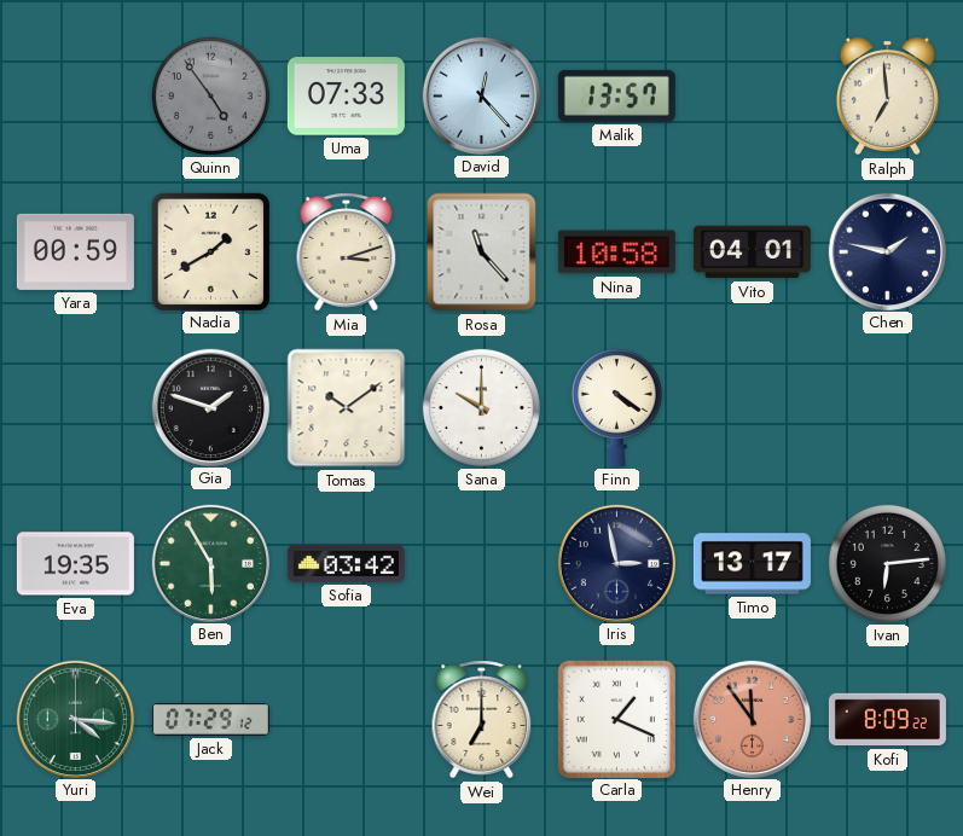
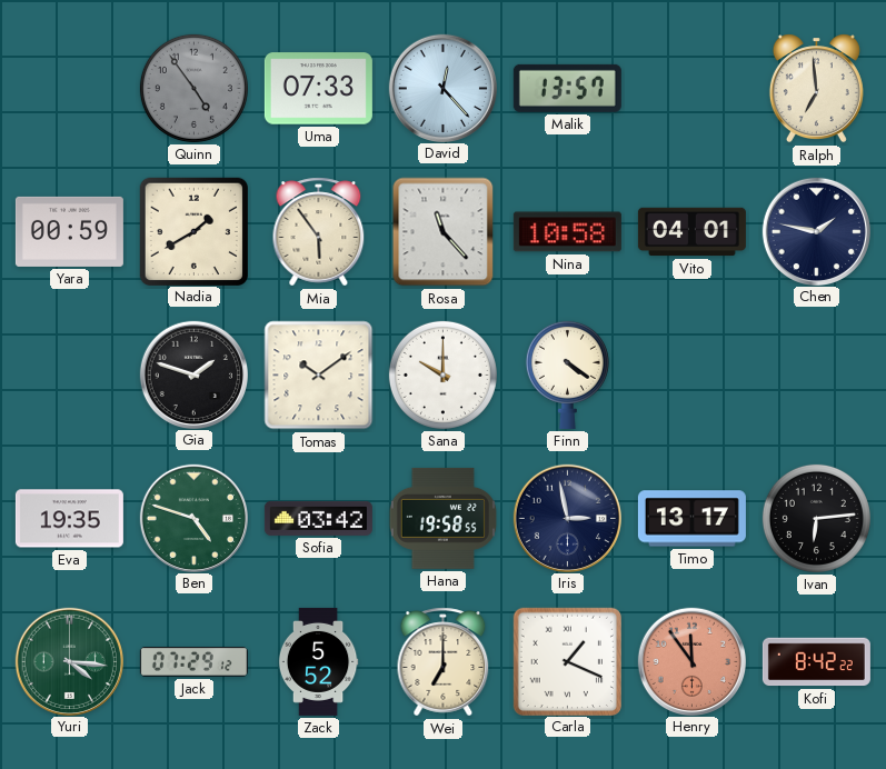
Mia: 3:12 -> 5:54
Ben: 5:55 -> 4:48
Hana: none -> 19:58
Zack: none -> 5:52
Kofi: 8:09 -> 8:42
